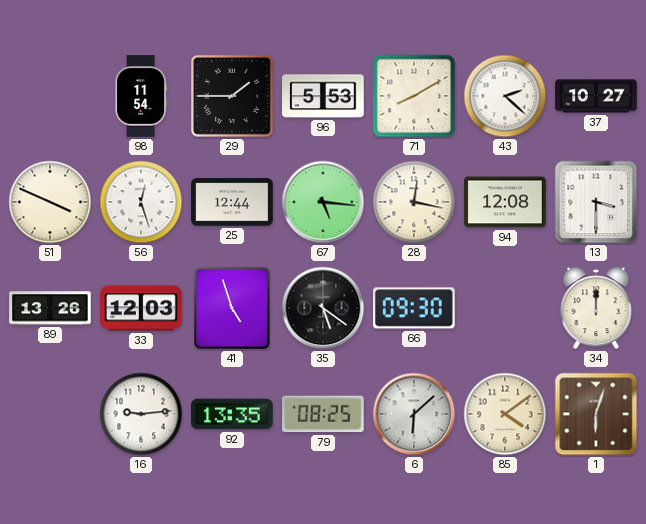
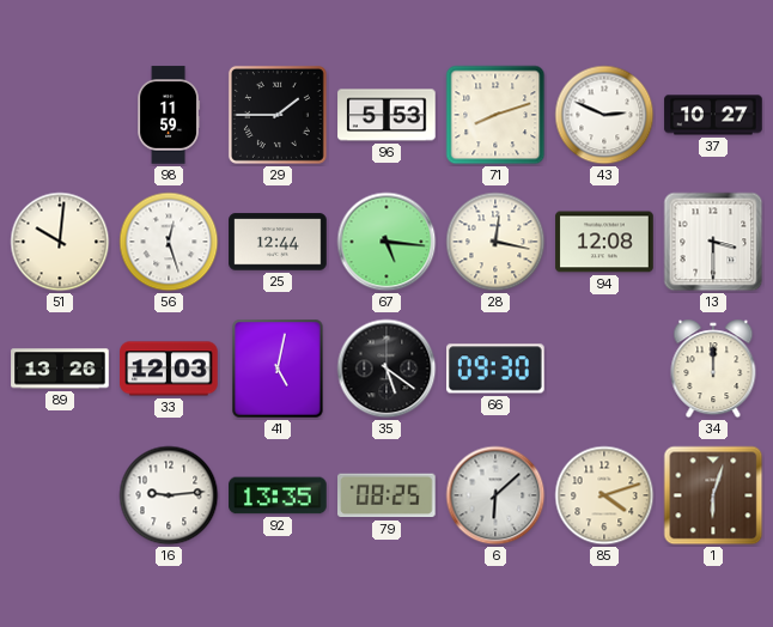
98: 11:54 -> 11:59
71: 8:10 -> 8:12
43: 2:22 -> 2:49
51: 3:49 -> 10:01
41: 4:57 -> 5:02
85: 4:09 -> 4:12
